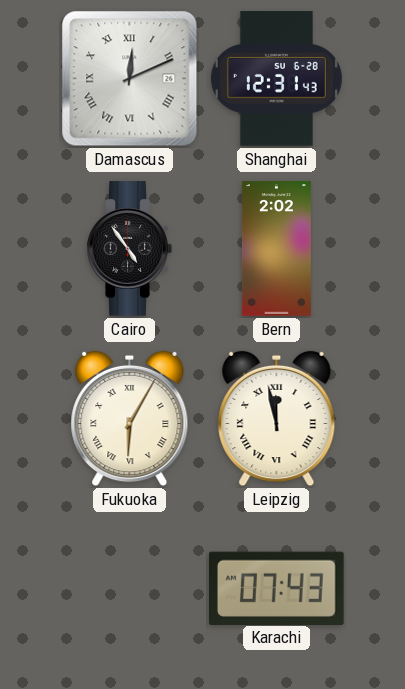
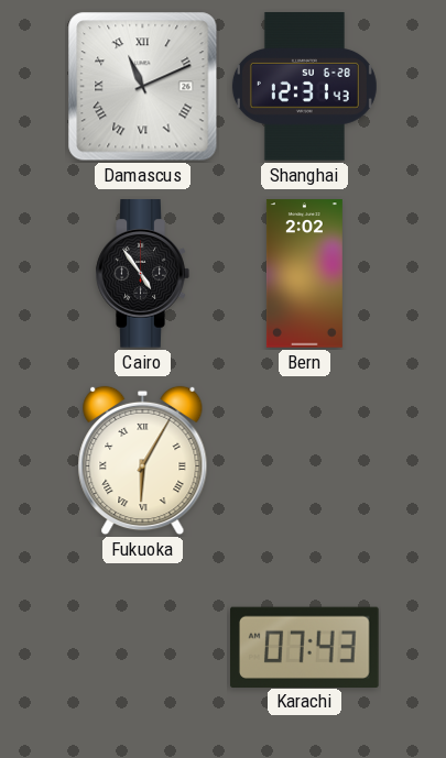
Damascus: 12:11 -> 11:11
Leipzig: 11:58 -> none
